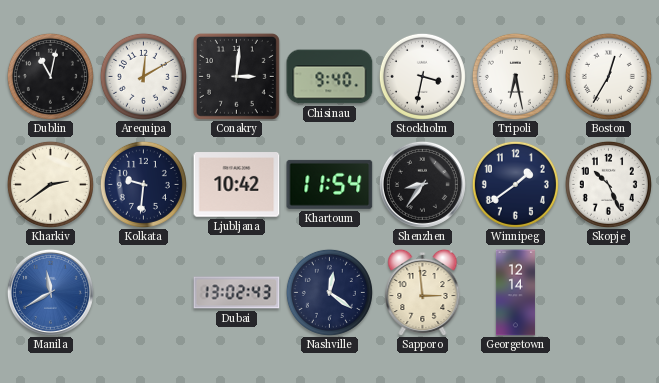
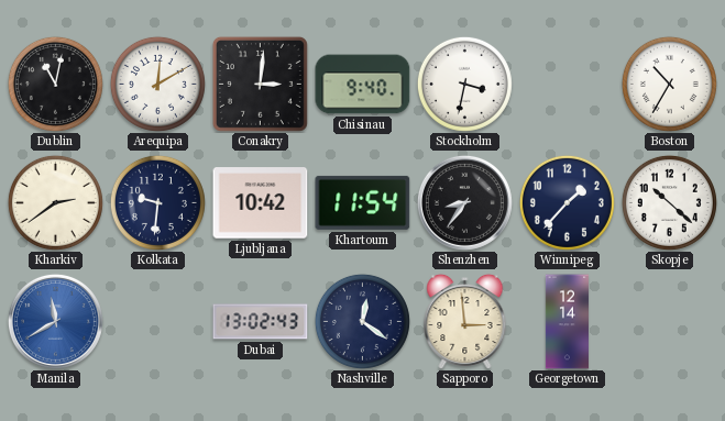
Tripoli: 6:28 -> none
Boston: 12:35 -> 10:35
Winnipeg: 1:39 -> 1:37
Skopje: 10:26 -> 10:22
